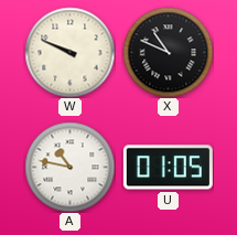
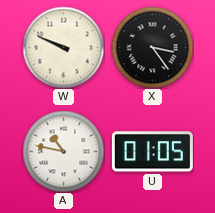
X: 10:49 -> 3:24
